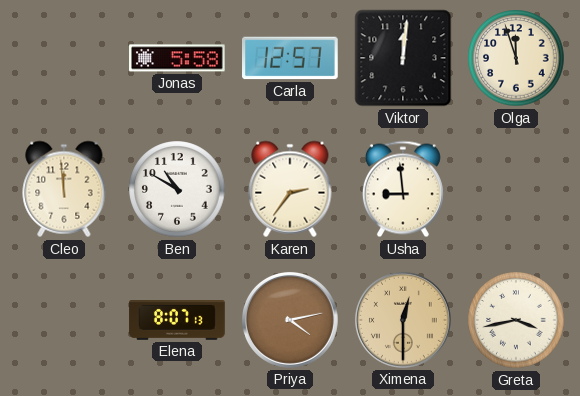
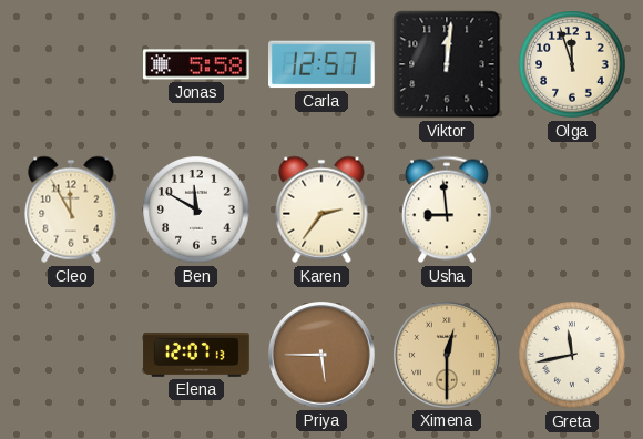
Cleo: 11:59 -> 11:55
Ben: 10:50 -> 11:50
Elena: 8:07 -> 12:07
Priya: 4:13 -> 5:45
Greta: 3:43 -> 11:43
